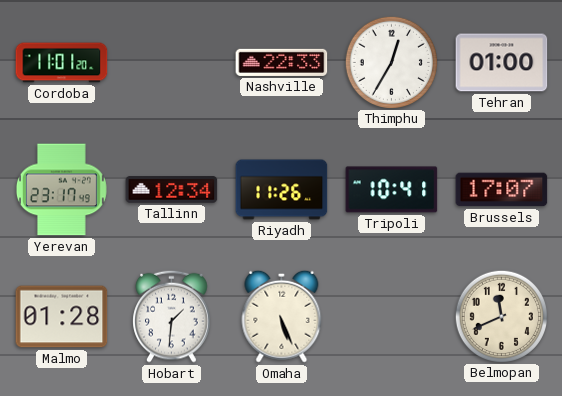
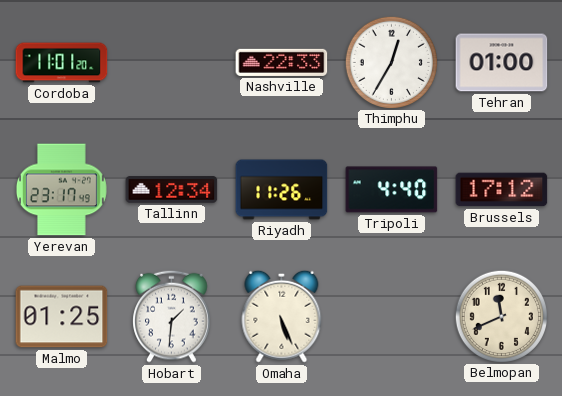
Tripoli: 10:41 -> 4:40
Brussels: 17:07 -> 17:12
Malmo: 01:28 -> 01:25
